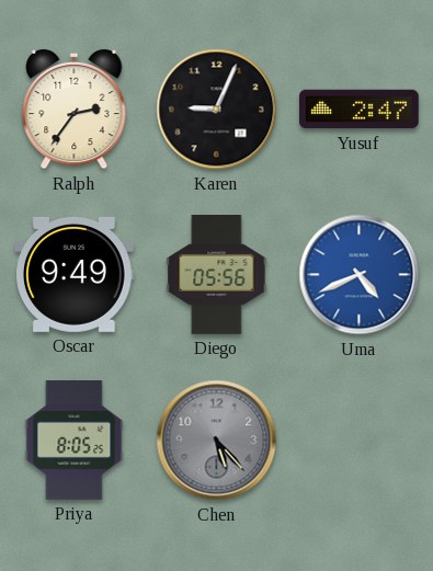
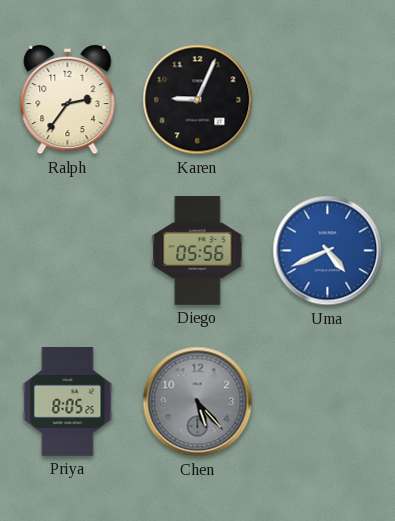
Yusuf: 2:47 -> none
Oscar: 9:49 -> none
